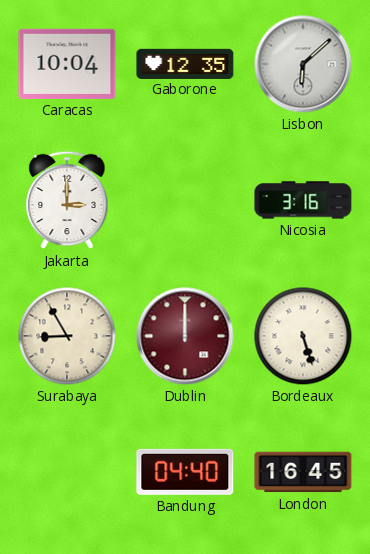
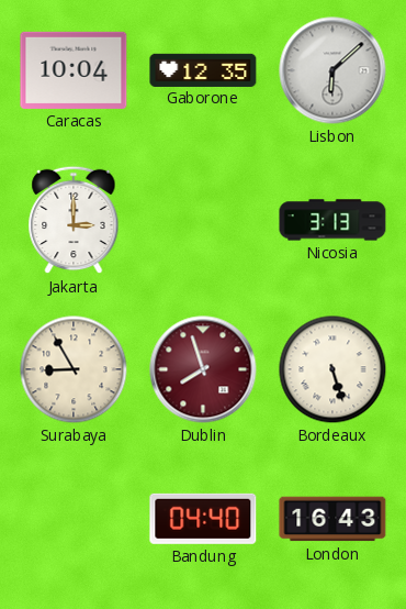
Nicosia: 3:16 -> 3:13
Dublin: 12:00 -> 7:57
London: 16:45 -> 16:43
